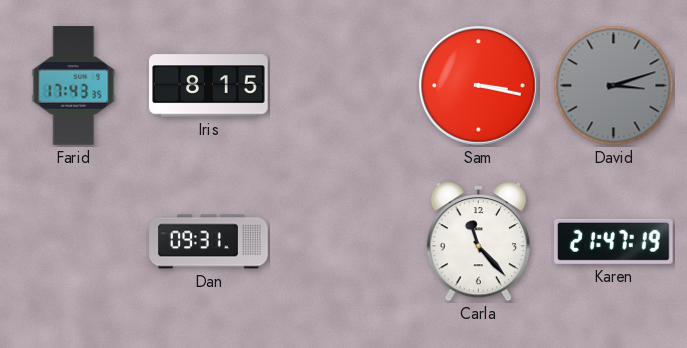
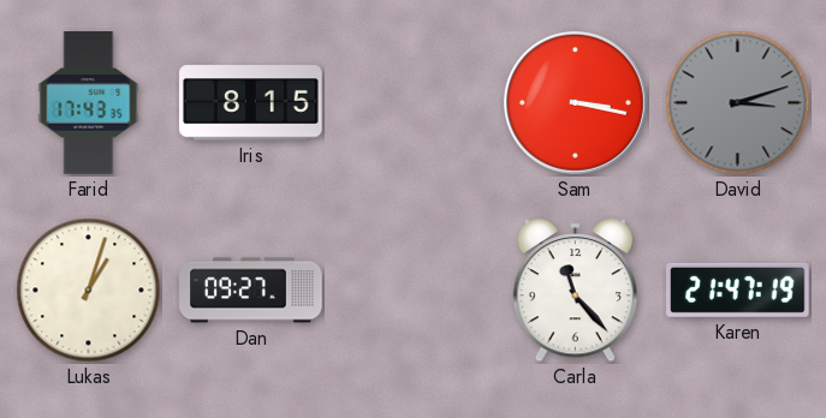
Lukas: none -> 1:03
Dan: 09:31 -> 09:27
